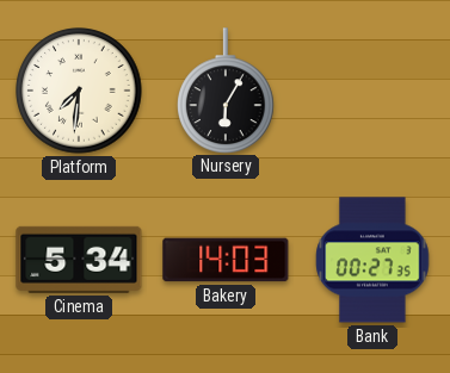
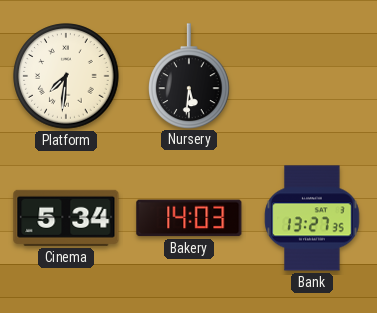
Nursery: 6:05 -> 5:31
Bank: 00:27 -> 13:27
